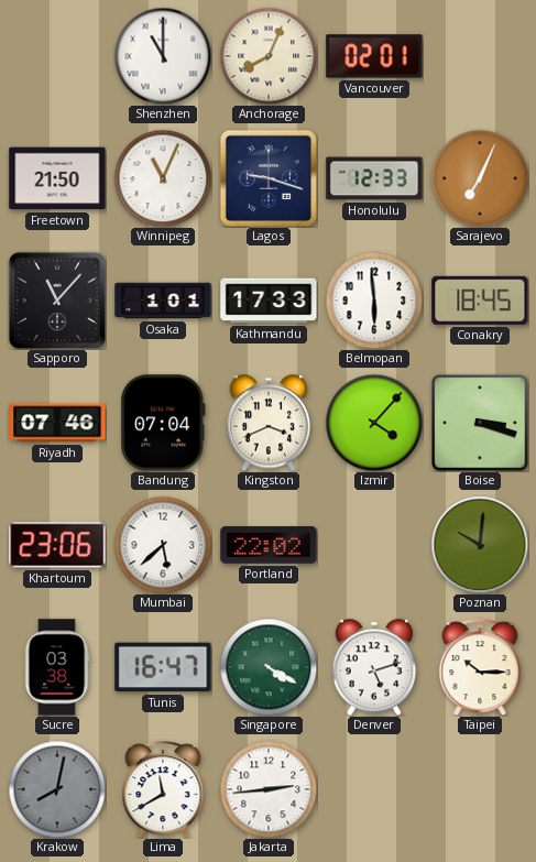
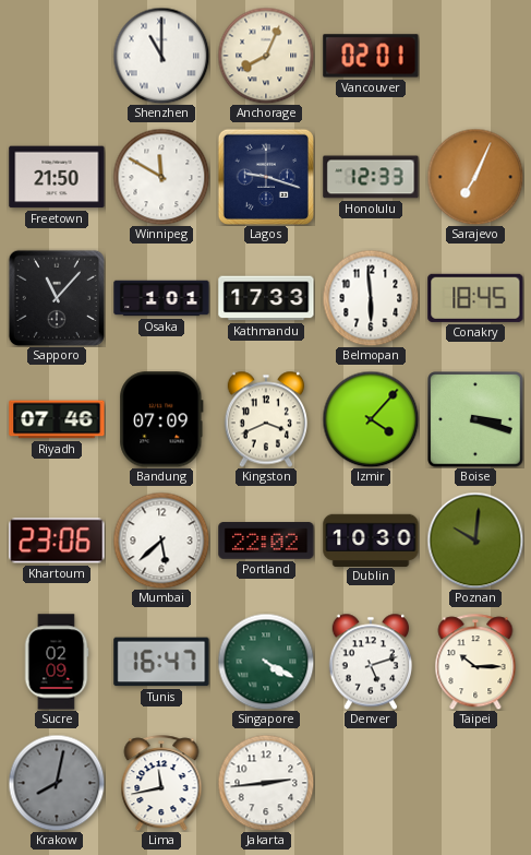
Winnipeg: 11:04 -> 11:50
Bandung: 07:04 -> 07:09
Dublin: none -> 10:30
Sucre: 03:38 -> 02:09
Lima: 11:40 -> 11:43
